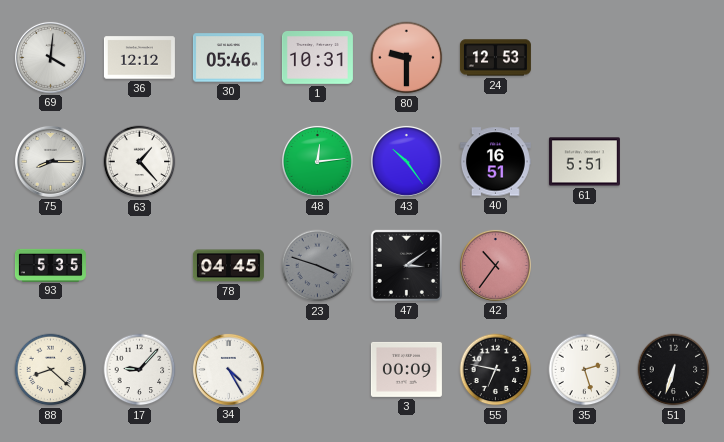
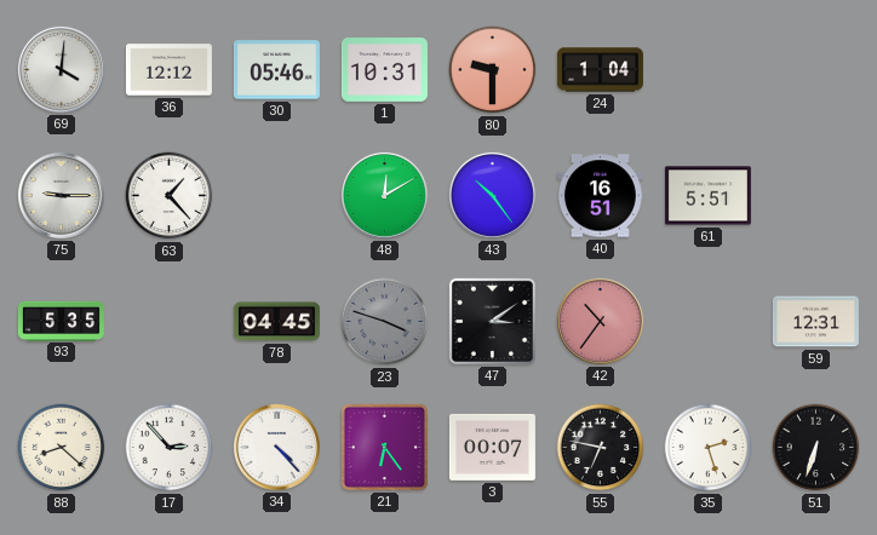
24: 12:53 -> 1:04
75: 8:15 -> 9:15
48: 12:14 -> 12:10
59: none -> 12:31
17: 9:07 -> 2:53
34: 4:25 -> 4:23
21: none -> 6:24
3: 00:09 -> 00:07
